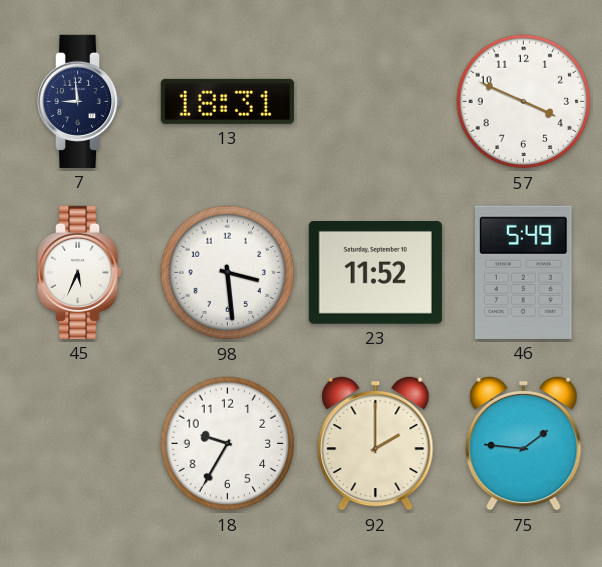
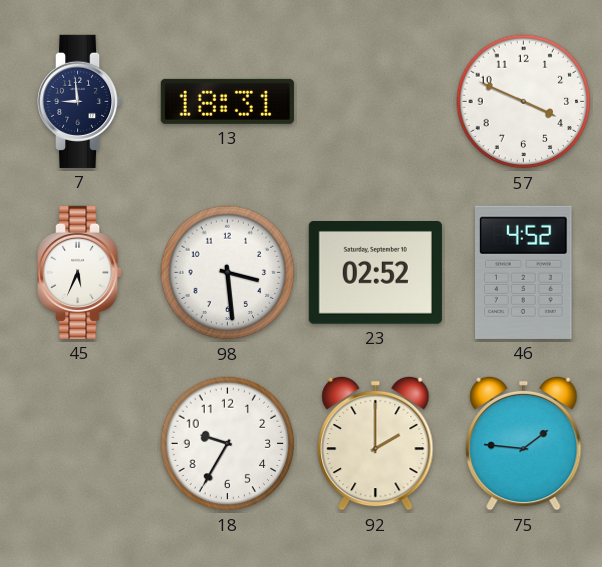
23: 11:52 -> 02:52
46: 5:49 -> 4:52
